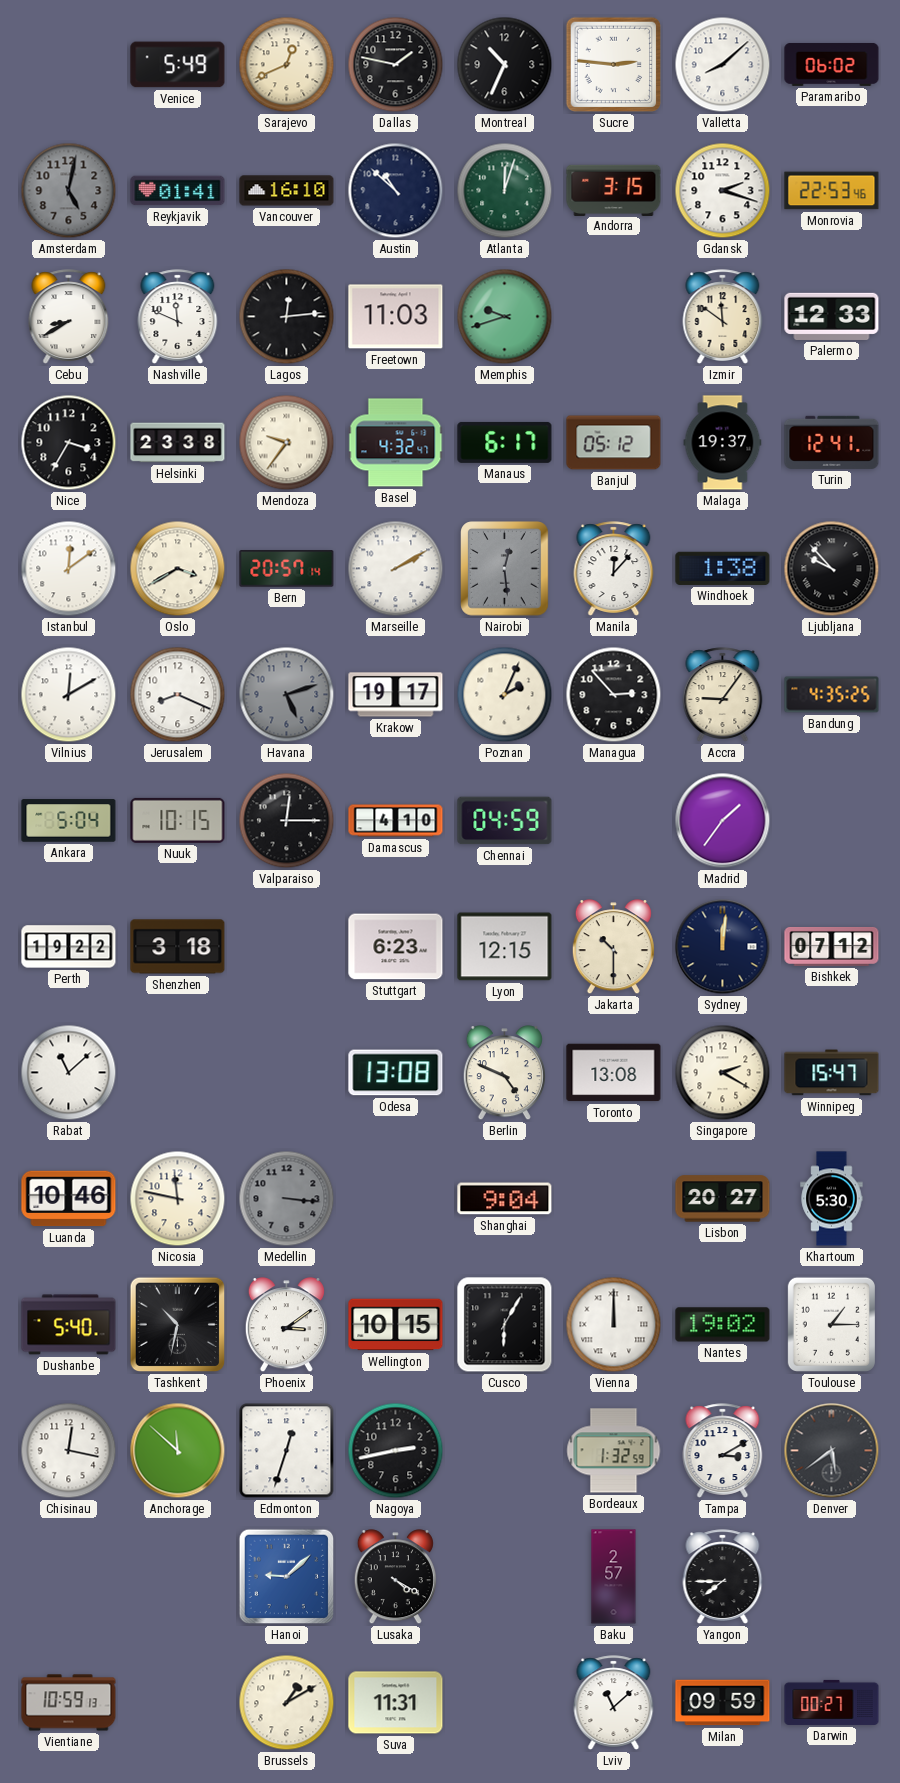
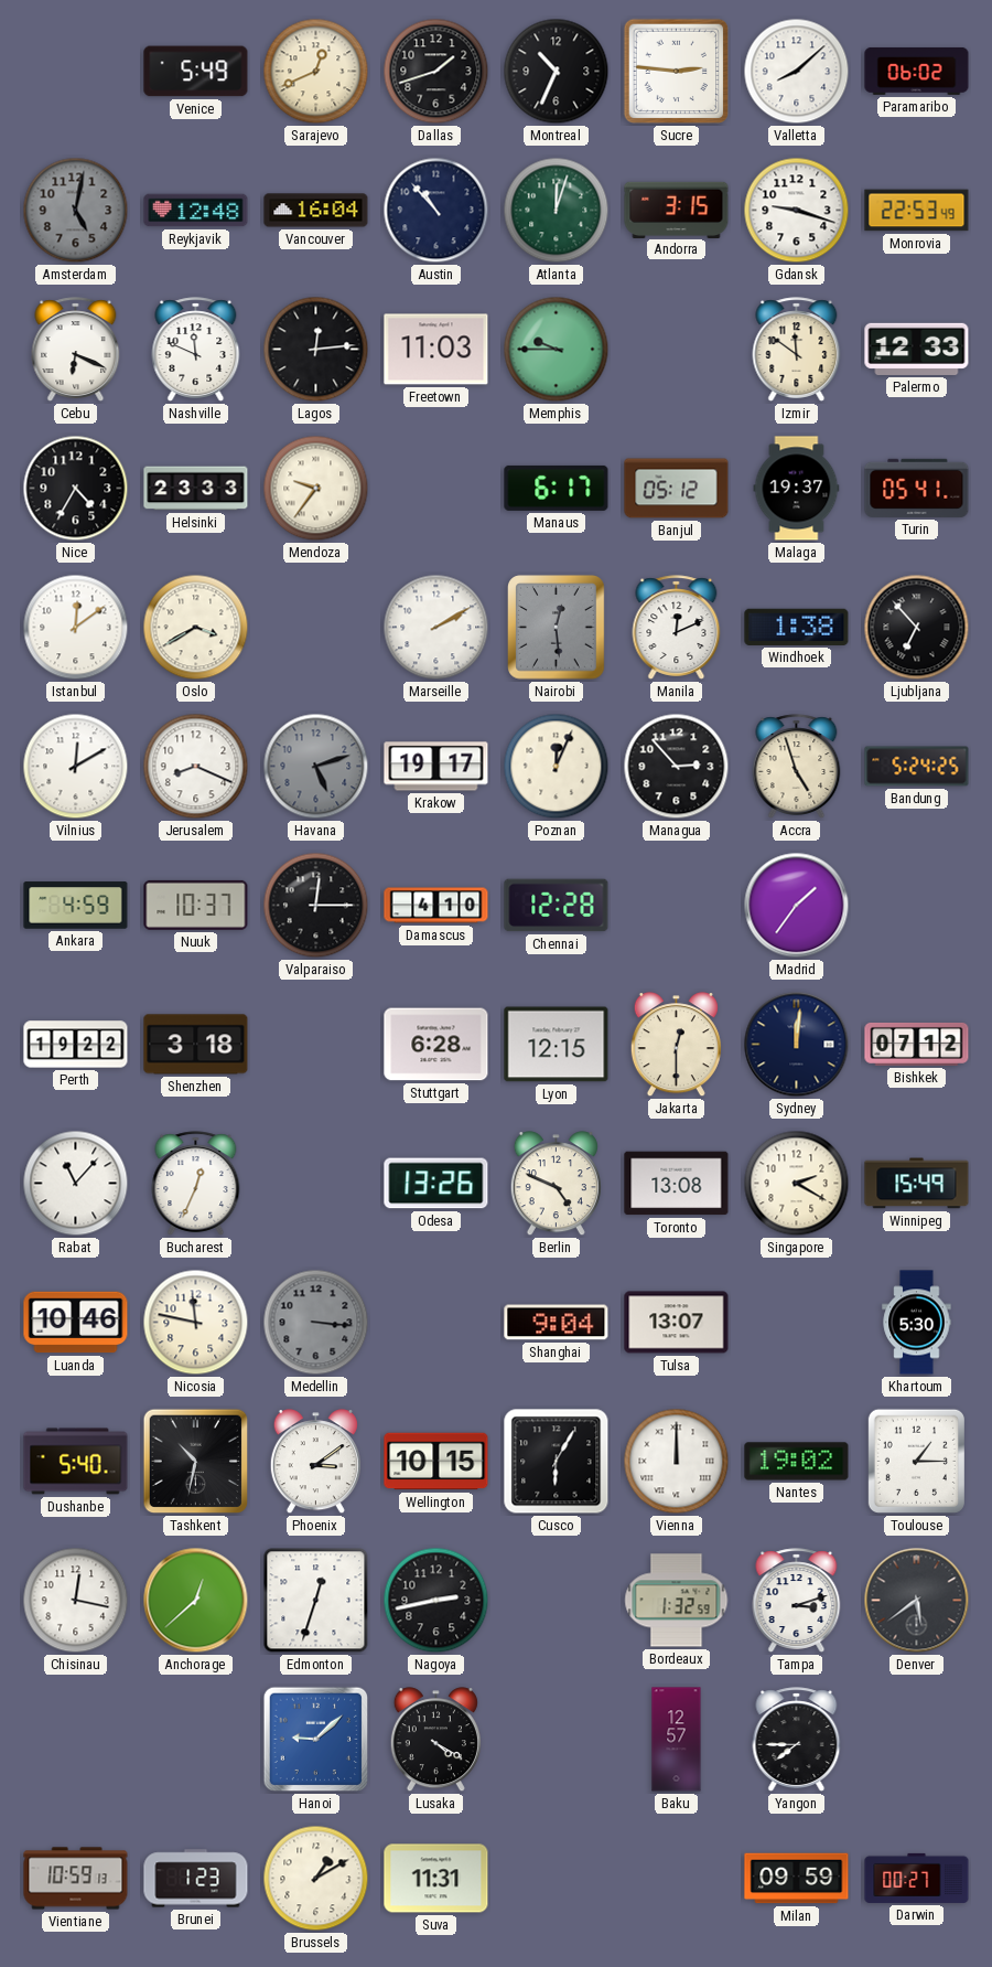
Dallas: 1:47 -> 1:42
Reykjavik: 01:41 -> 12:48
Vancouver: 16:10 -> 16:04
Austin: 10:52 -> 10:53
Gdansk: 2:18 -> 9:18
Monrovia: 22:53:46 -> 22:53:49
Cebu: 8:40 -> 6:19
Memphis: 9:42 -> 9:45
Nice: 3:35 -> 4:35
Helsinki: 23:38 -> 23:33
Basel: 4:32 -> none
Turin: 12:41 -> 05:41
Bern: 20:57 -> none
Manila: 12:07 -> 12:11
Ljubljana: 9:53 -> 6:53
Poznan: 2:04 -> 12:04
Accra: 9:06 -> 4:57
Bandung: 4:35 -> 5:24
Ankara: 5:04 -> 4:59
Nuuk: 10:15 -> 10:37
Chennai: 04:59 -> 12:28
Stuttgart: 6:23 -> 6:28
Jakarta: 10:30 -> 12:30
Rabat: 11:08 -> 11:07
Bucharest: none -> 12:34
Odesa: 13:08 -> 13:26
Winnipeg: 15:47 -> 15:49
Tulsa: none -> 13:07
Lisbon: 20:27 -> none
Anchorage: 11:52 -> 12:38
Tampa: 3:10 -> 3:12
Baku: 2:57 -> 12:57
Brunei: none -> 1:23
Lviv: 11:08 -> none
